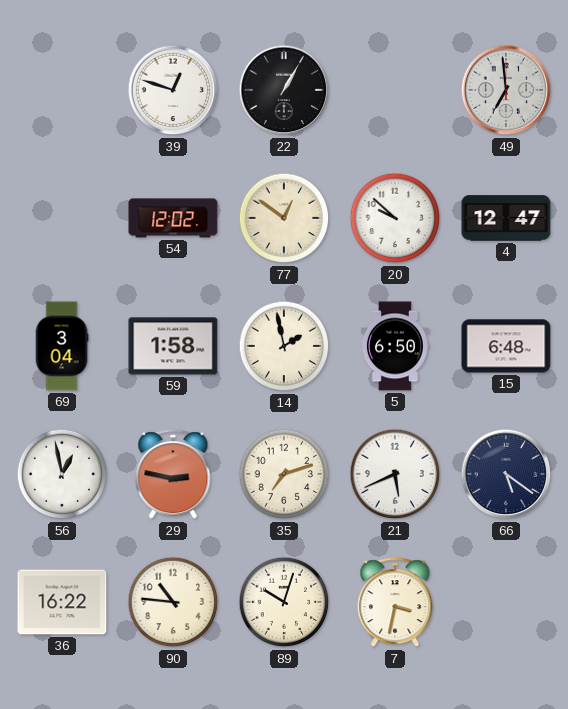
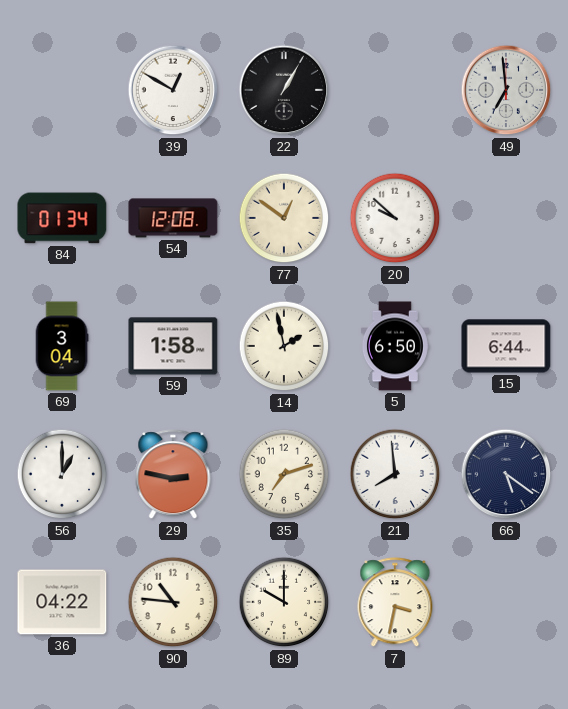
39: 12:48 -> 12:50
84: none -> 01:34
54: 12:02 -> 12:08
4: 12:47 -> none
15: 6:48 -> 6:44
56: 12:58 -> 1:00
21: 5:41 -> 7:59
36: 16:22 -> 04:22
89: 10:03 -> 10:00
